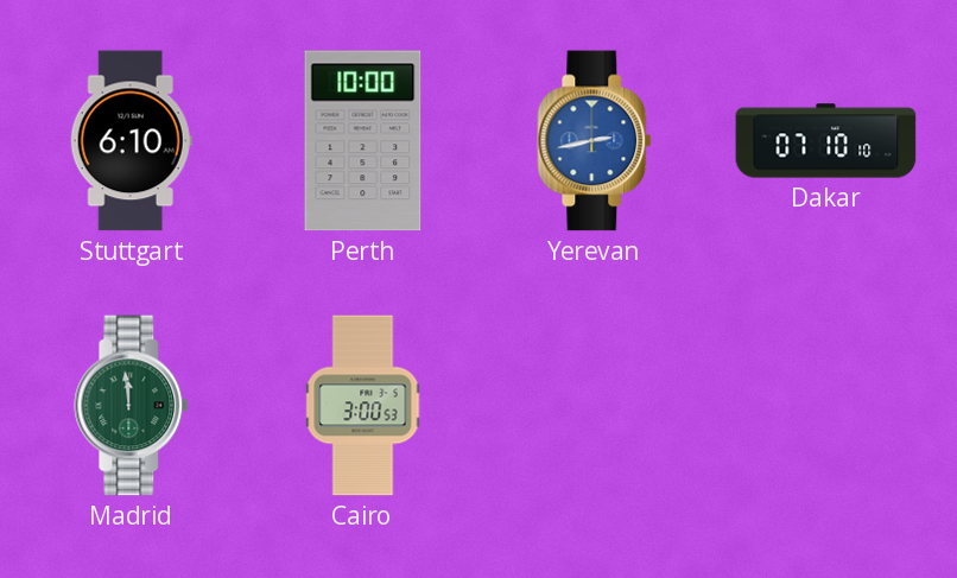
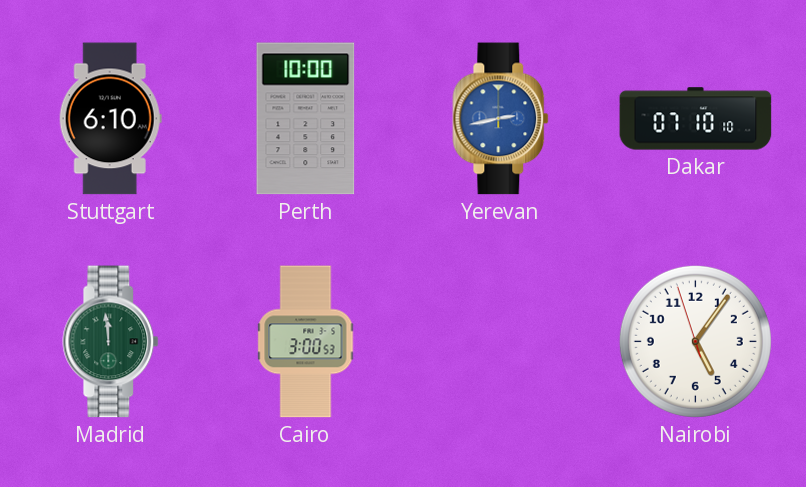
Nairobi: none -> 5:05
